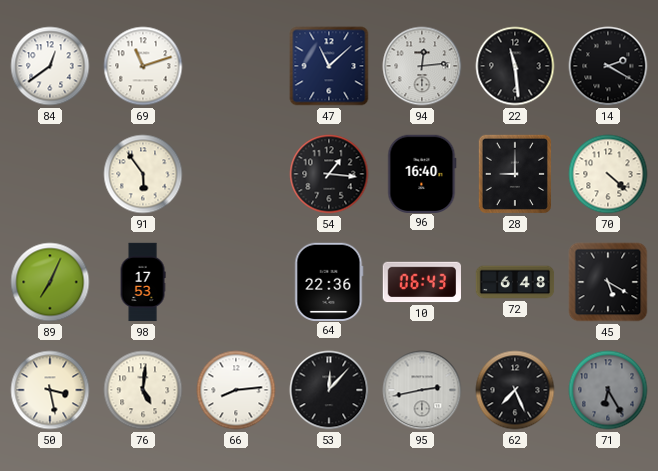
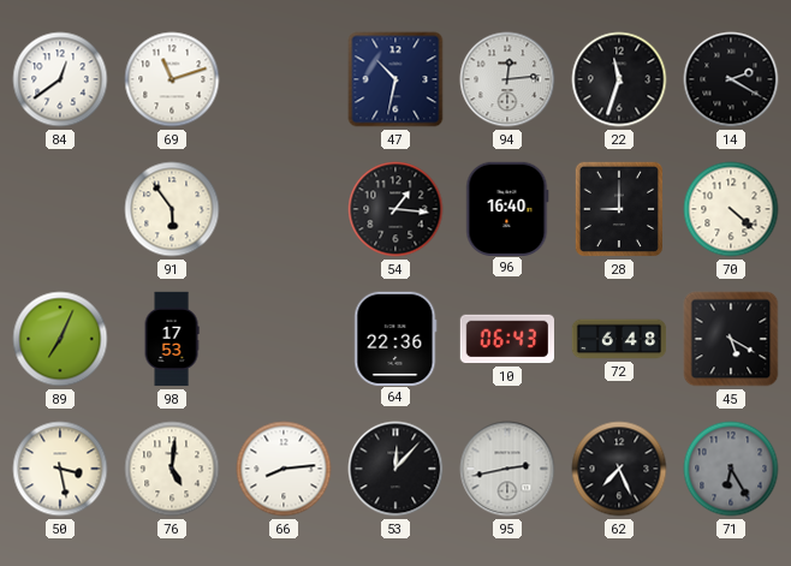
47: 11:08 -> 10:32
22: 11:29 -> 11:33
